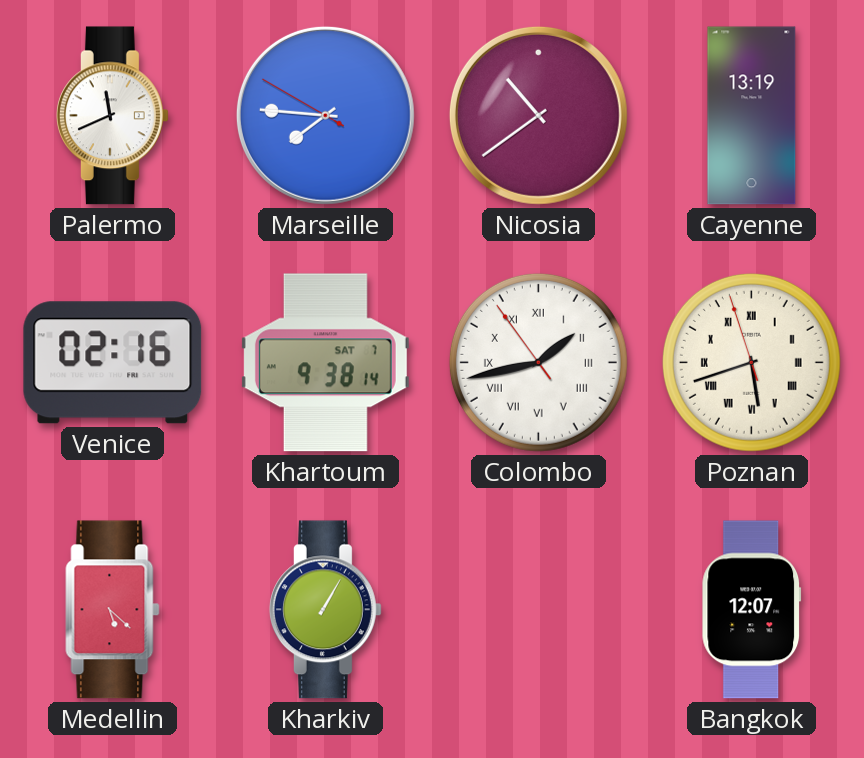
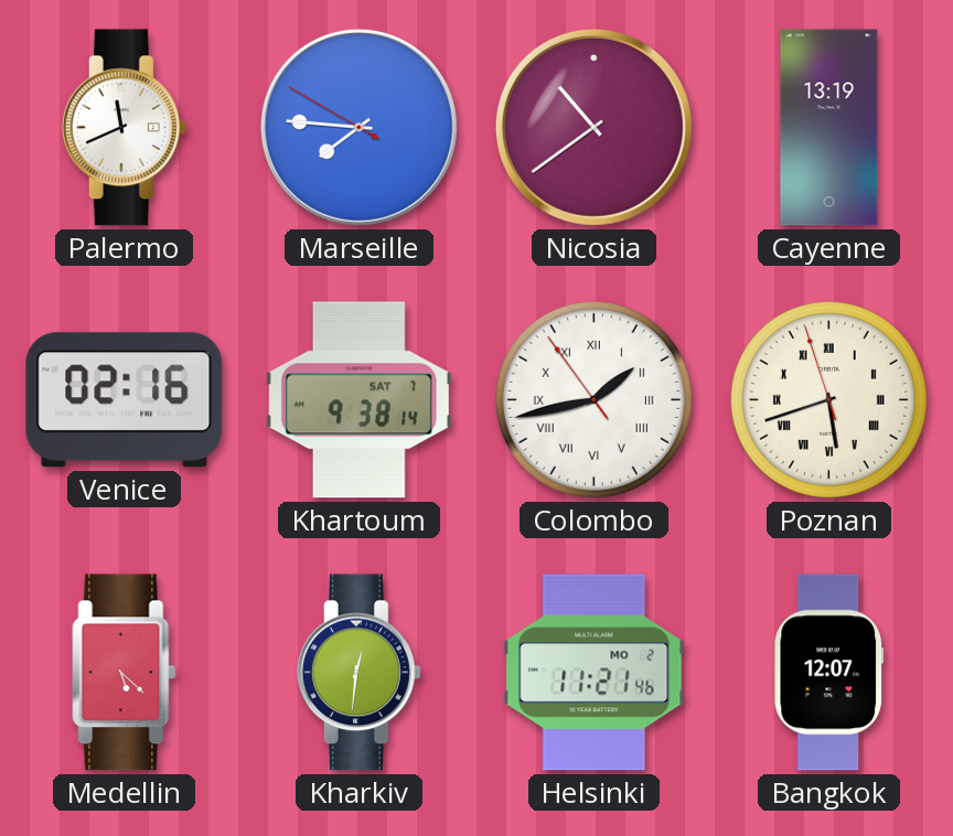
Kharkiv: 1:05 -> 12:31
Helsinki: none -> 11:21
